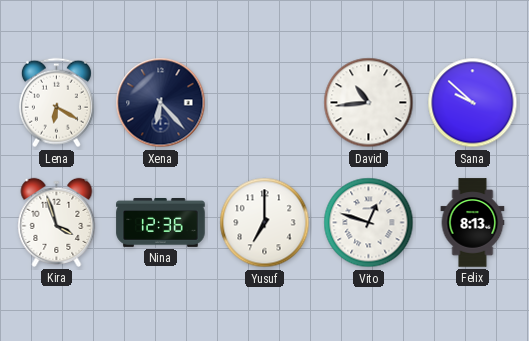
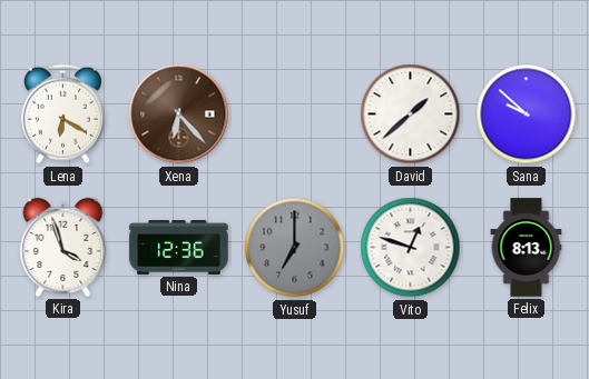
Xena dial: navy -> brown
David: 10:44 -> 1:38
Yusuf dial: white -> grey
